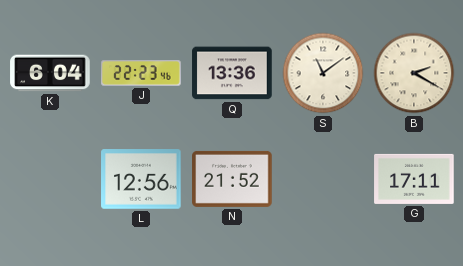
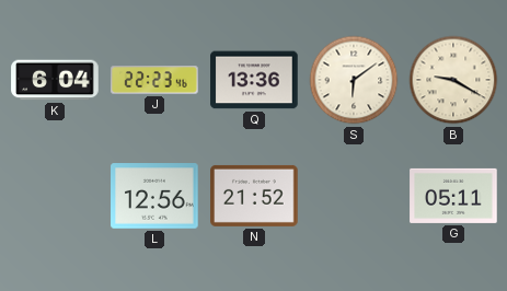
S: 11:09 -> 6:09
B: 2:20 -> 9:20
G: 17:11 -> 05:11
